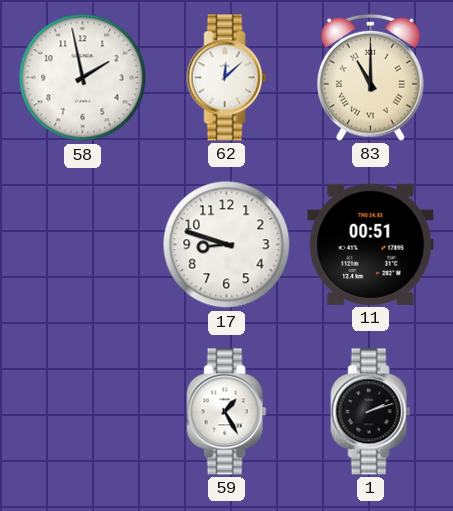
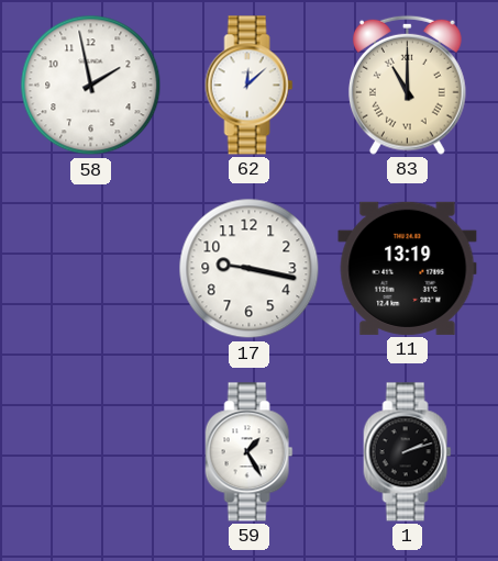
17: 8:48 -> 9:17
11: 00:51 -> 13:19
